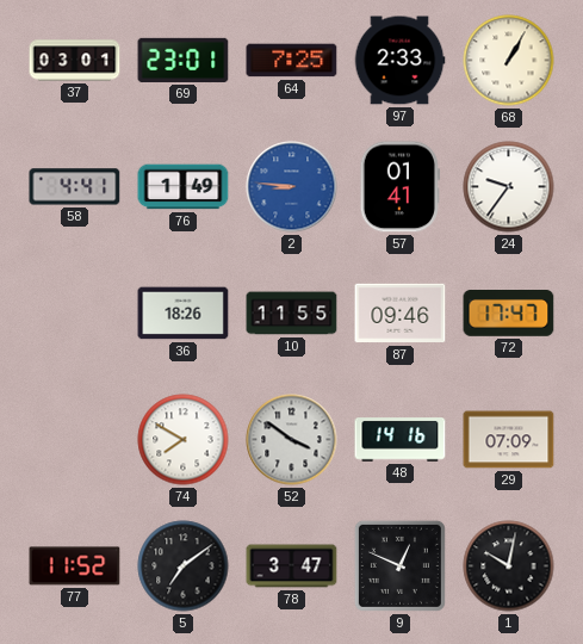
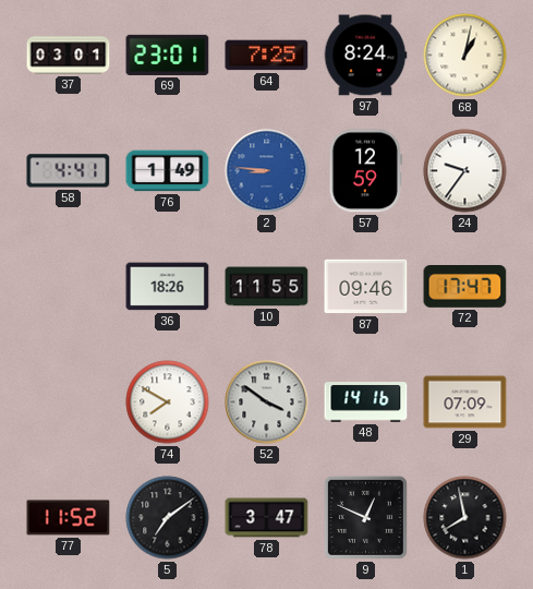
97: 2:33 -> 8:24
68: 1:05 -> 1:02
57: 01:41 -> 12:59
1: 10:02 -> 7:58
